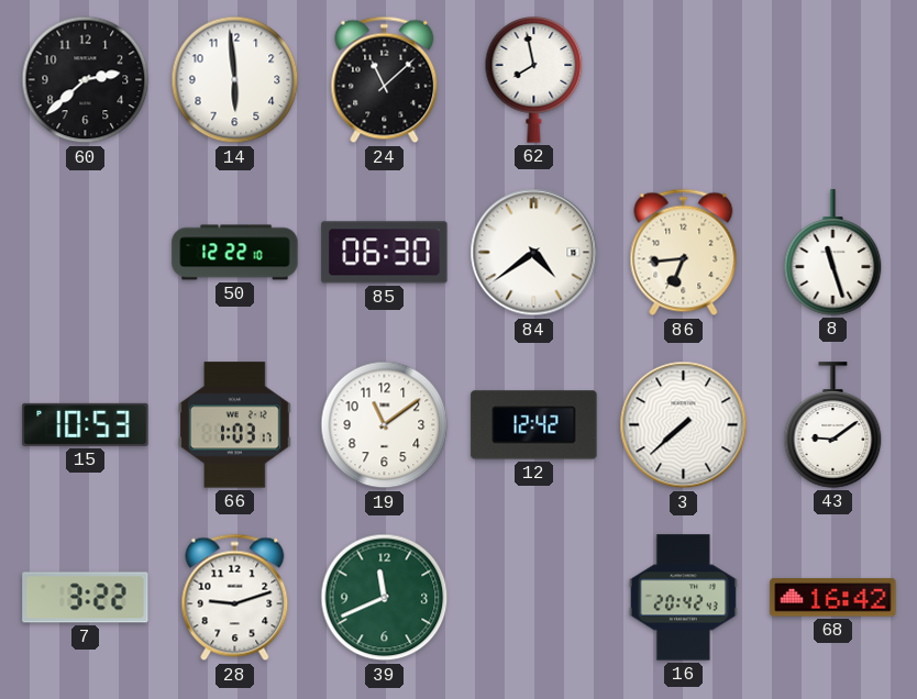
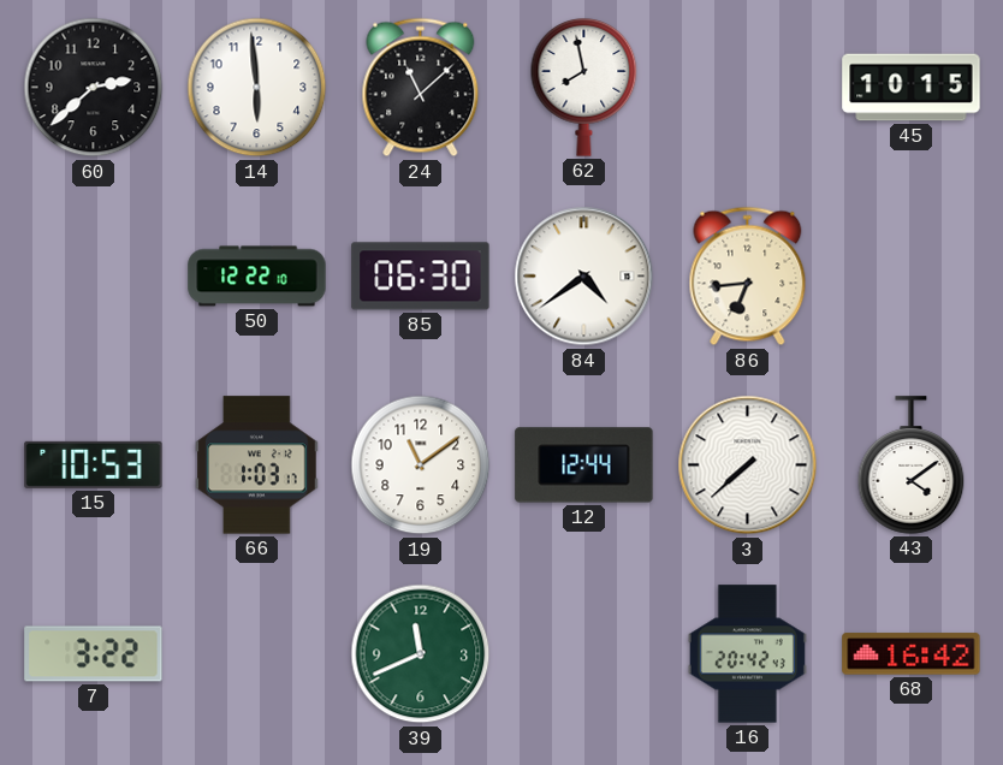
45: none -> 10:15
8: 11:27 -> none
12: 12:42 -> 12:44
43: 9:09 -> 4:09
28: 9:12 -> none
